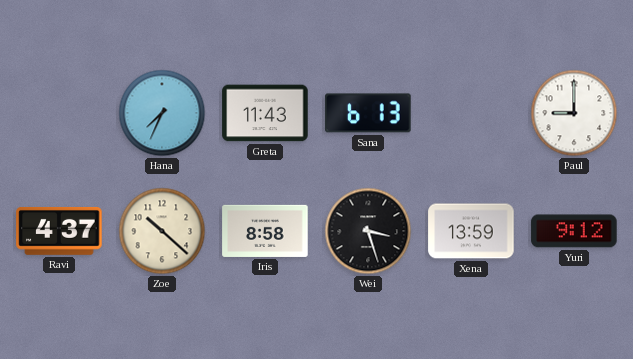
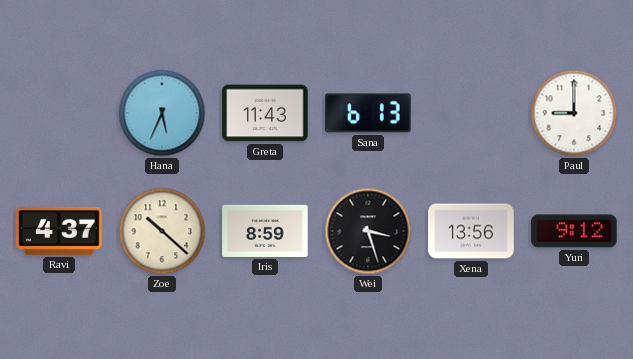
Hana: 7:34 -> 5:34
Iris: 8:58 -> 8:59
Xena: 13:59 -> 13:56
